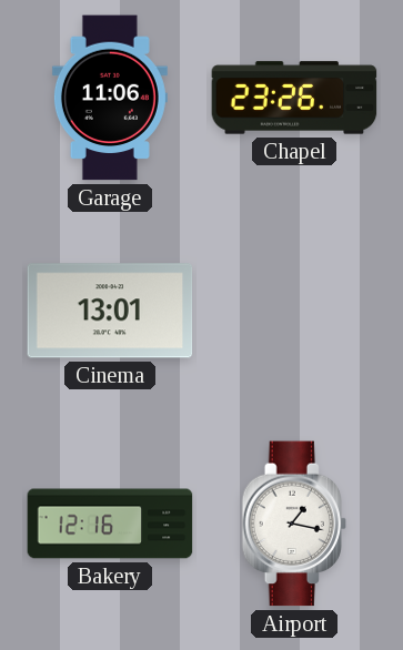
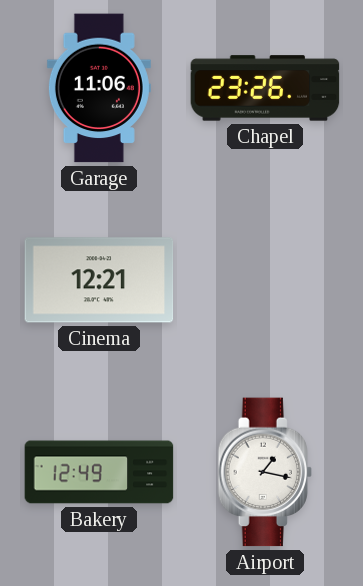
Cinema: 13:01 -> 12:21
Bakery: 12:16 -> 12:49
